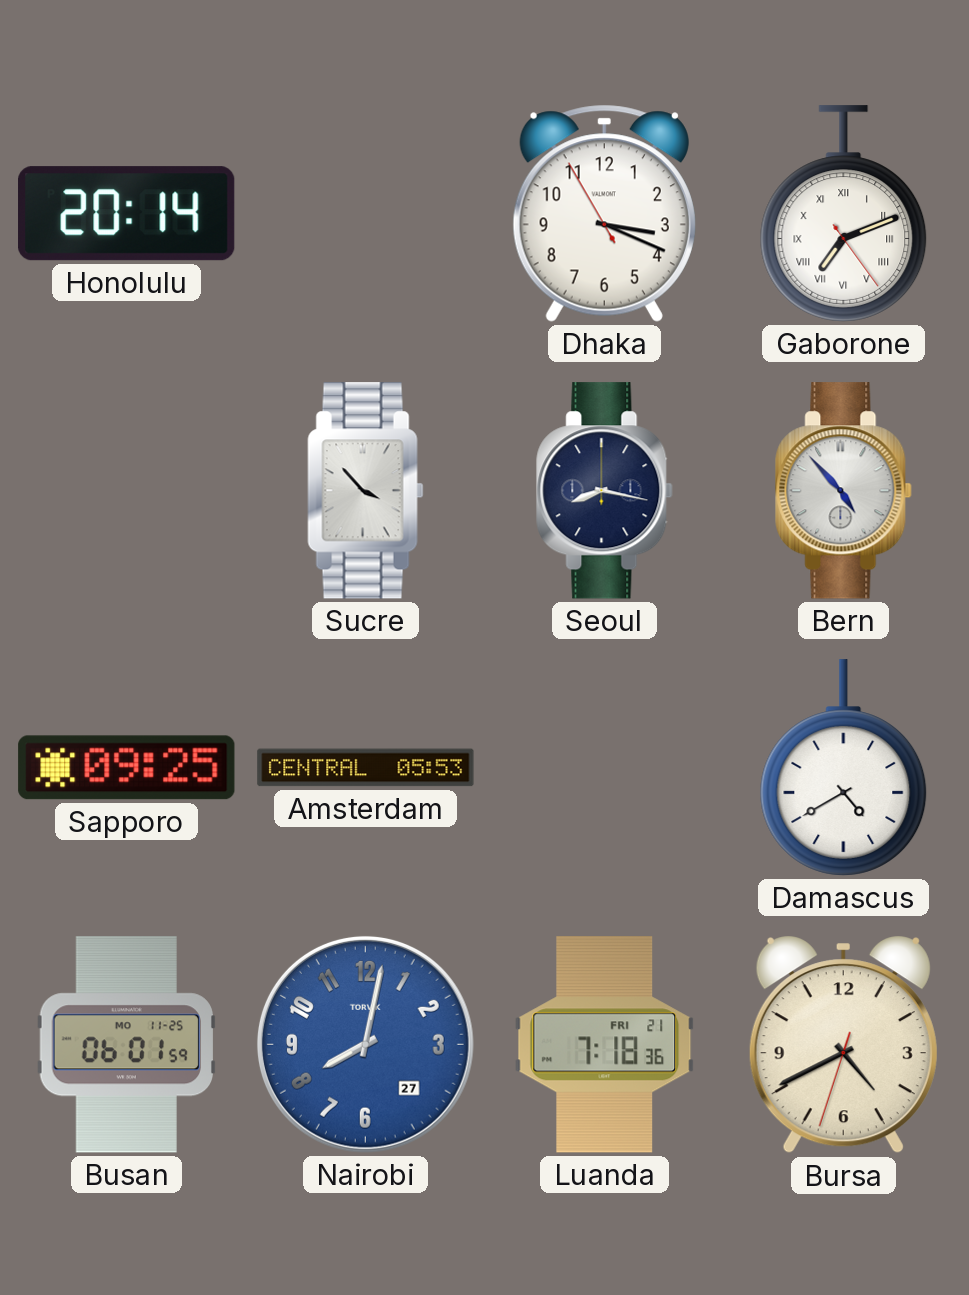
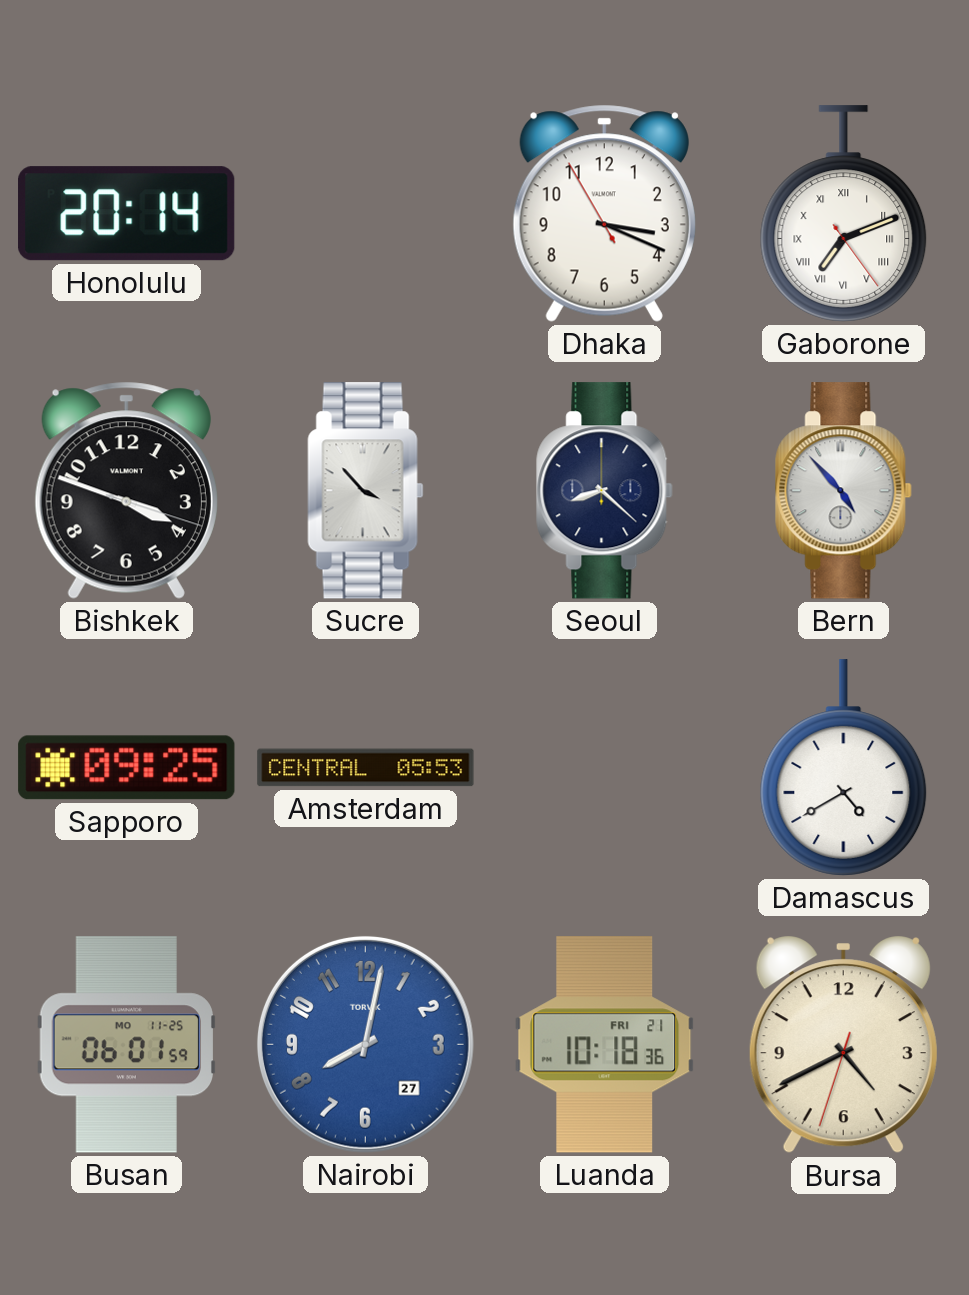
Bishkek: none -> 3:48
Seoul: 8:17 -> 8:22
Luanda: 7:18 -> 10:18
